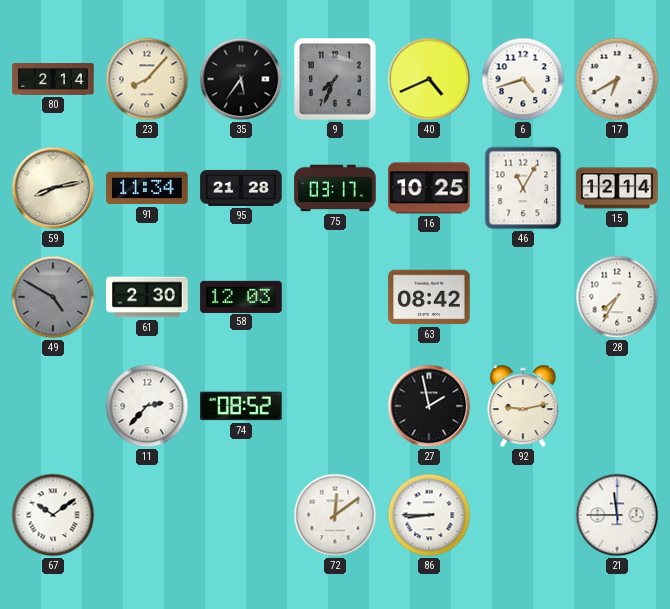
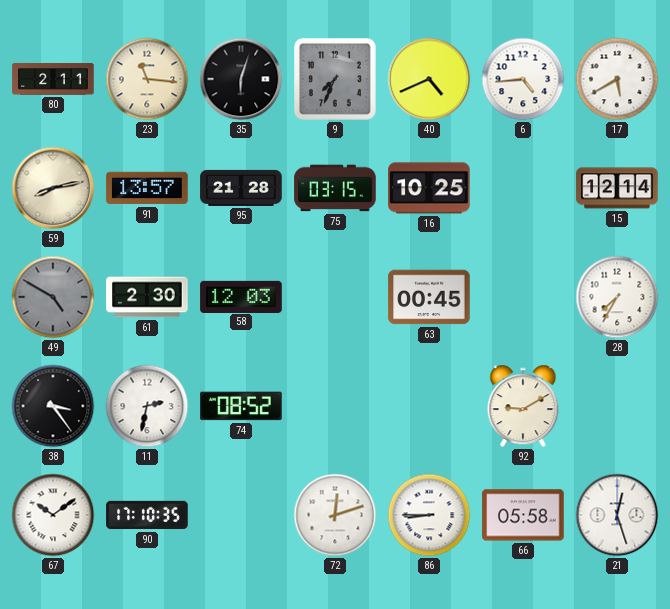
80: 2:14 -> 2:11
23: 8:07 -> 11:16
35: 5:36 -> 6:03
6: 4:42 -> 4:44
17: 6:40 -> 5:40
91: 11:34 -> 13:57
75: 03:17 -> 03:15
46: 11:05 -> none
63: 08:42 -> 00:45
38: none -> 3:24
11: 2:37 -> 2:32
27: 1:58 -> none
92: 9:13 -> 9:10
90: none -> 17:10
72: 12:09 -> 12:12
66: none -> 05:58
21: 11:45 -> 12:27
